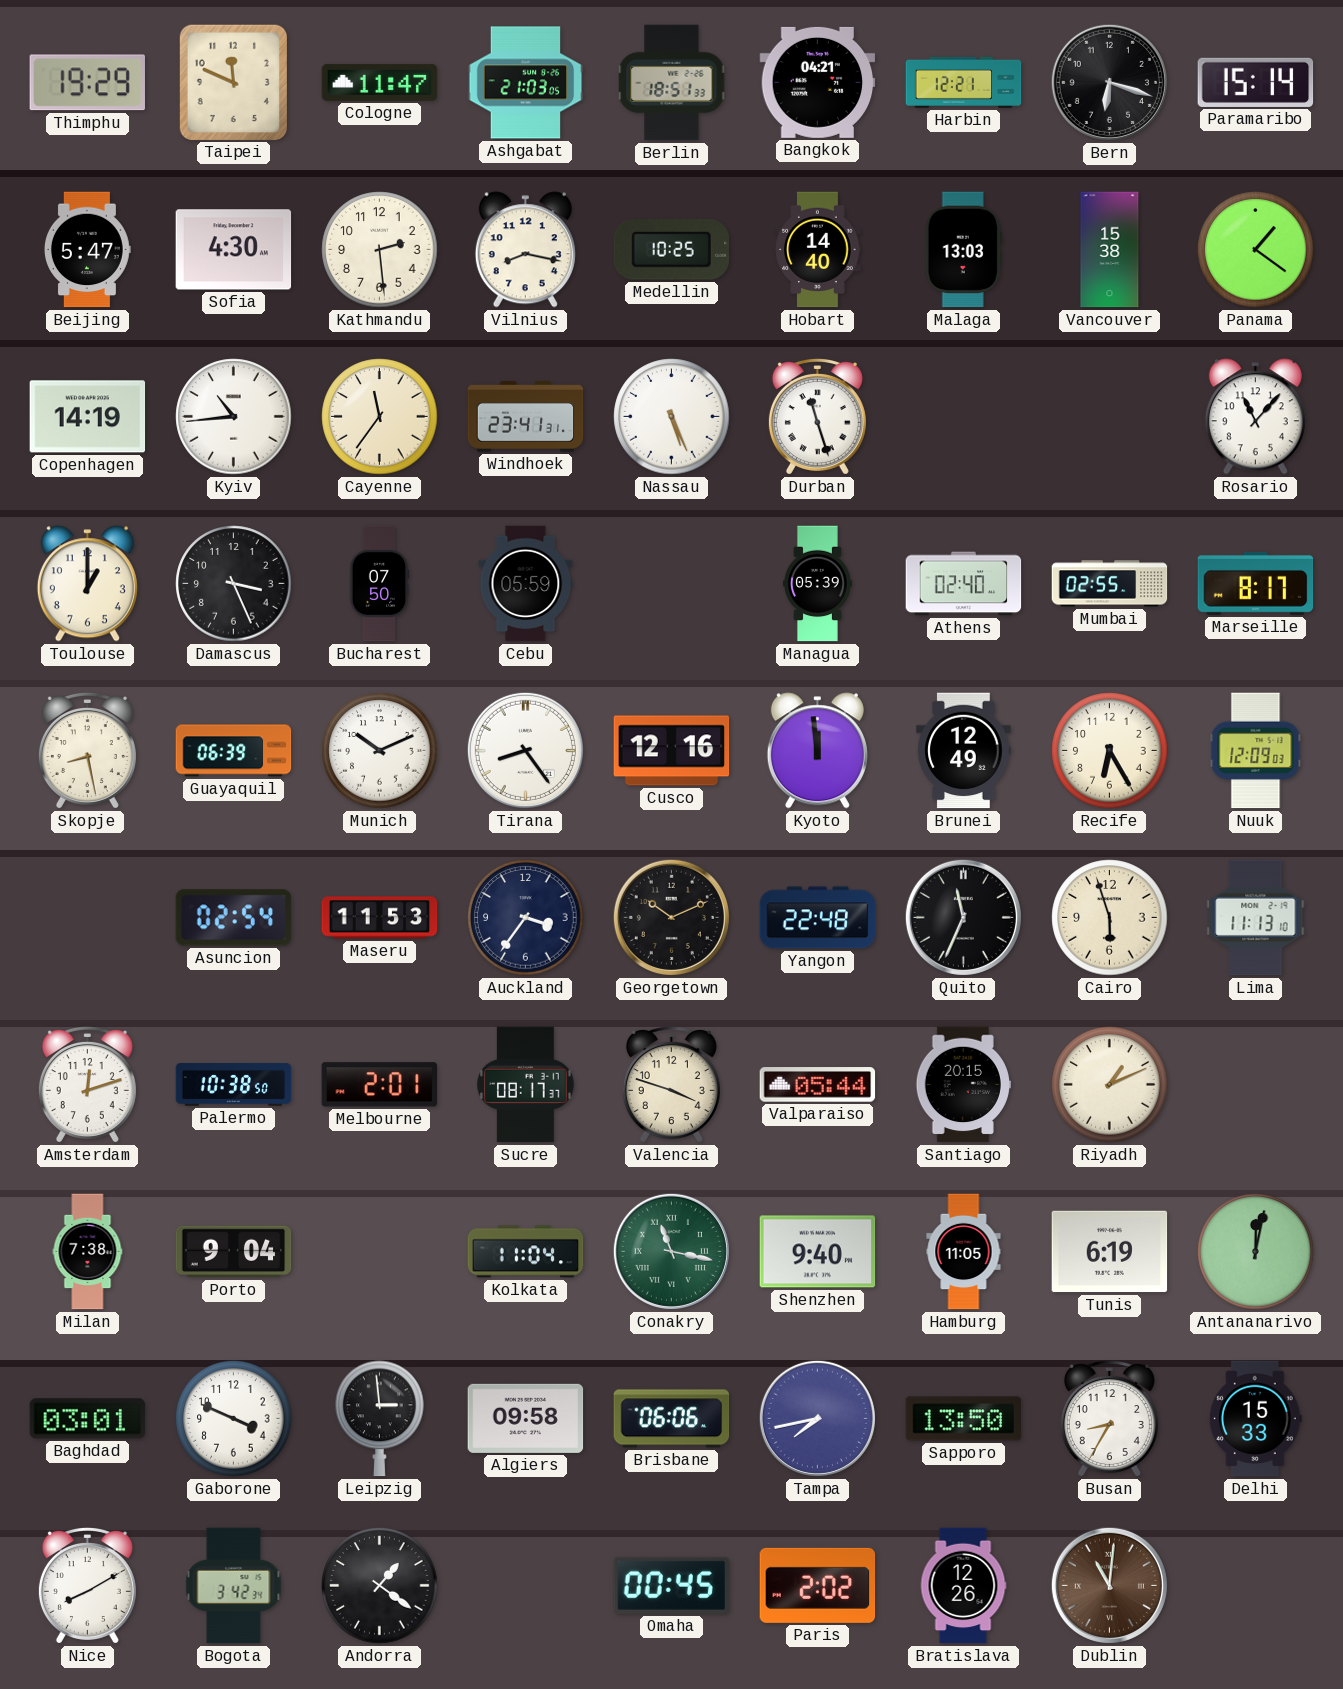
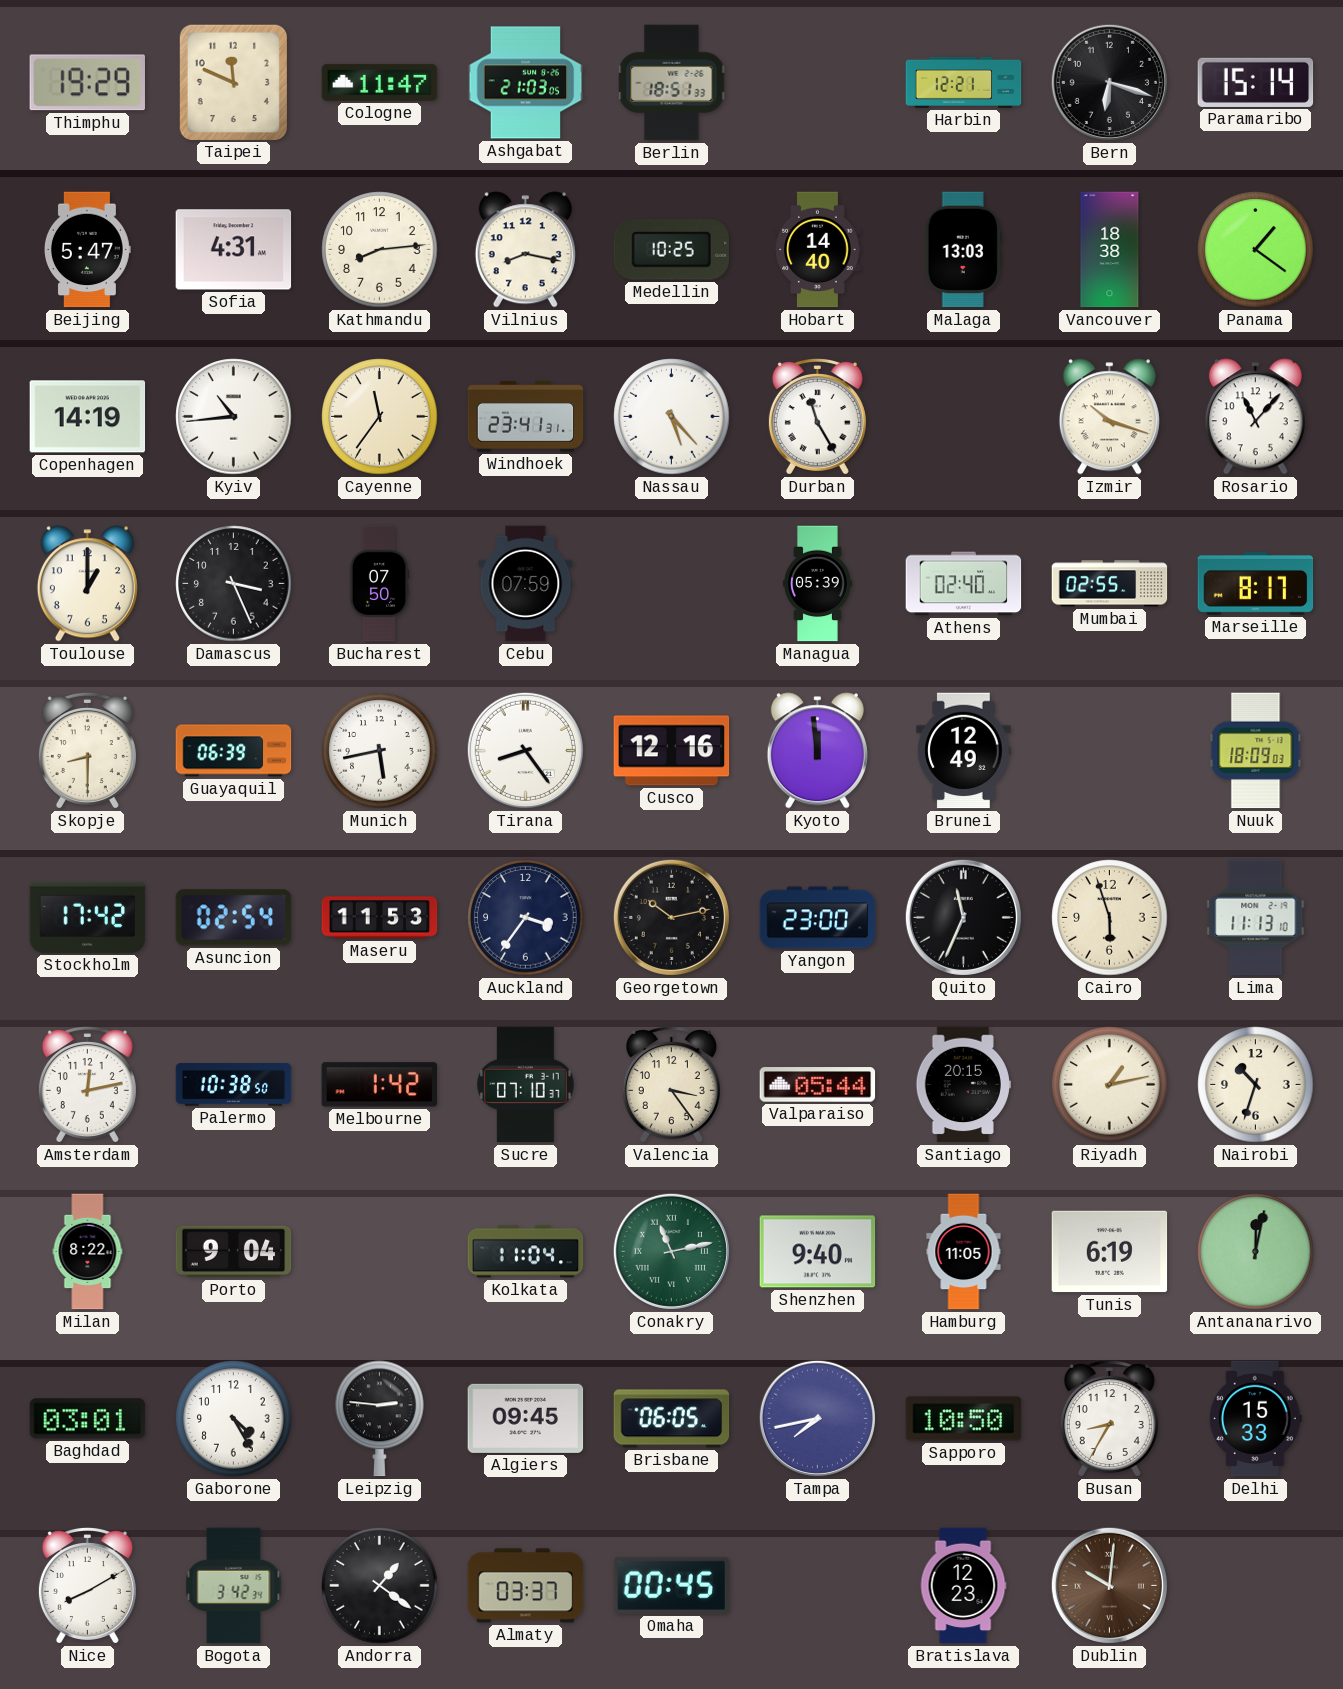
Bangkok: 04:21 -> none
Sofia: 4:30 -> 4:31
Kathmandu: 2:29 -> 8:14
Vancouver: 15:38 -> 18:38
Nassau: 5:26 -> 5:23
Durban: 11:27 -> 11:25
Izmir: none -> 10:18
Cebu: 05:59 -> 07:59
Skopje: 8:28 -> 8:30
Munich: 10:11 -> 5:43
Recife: 6:25 -> none
Nuuk: 12:09 -> 18:09
Stockholm: none -> 17:42
Georgetown: 10:11 -> 10:13
Yangon: 22:48 -> 23:00
Amsterdam: 12:12 -> 12:13
Melbourne: 2:01 -> 1:42
Sucre: 08:17 -> 07:10
Valencia: 3:48 -> 3:24
Riyadh: 1:11 -> 1:13
Nairobi: none -> 10:33
Milan: 7:38 -> 8:22
Conakry: 11:17 -> 11:13
Gaborone: 3:49 -> 4:25
Leipzig: 2:59 -> 2:46
Algiers: 09:58 -> 09:45
Brisbane: 06:06 -> 06:05
Sapporo: 13:50 -> 10:50
Almaty: none -> 03:37
Paris: 2:02 -> none
Bratislava: 12:26 -> 12:23
Dublin: 11:01 -> 10:01
